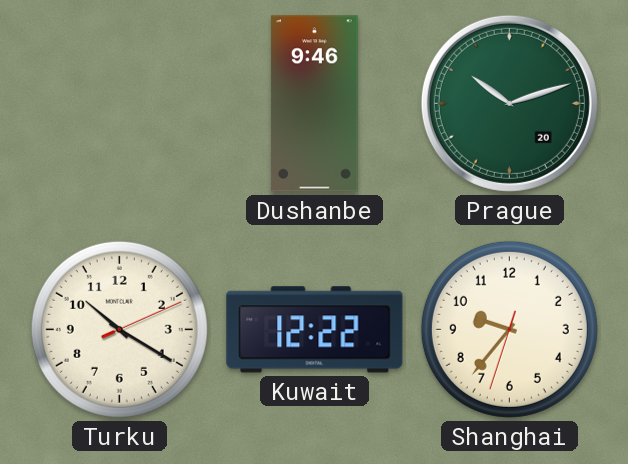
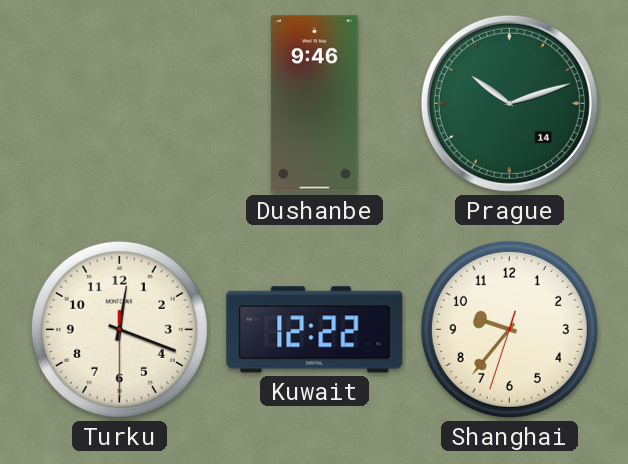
Prague date: 20 -> 14
Turku: 10:20 -> 12:18
